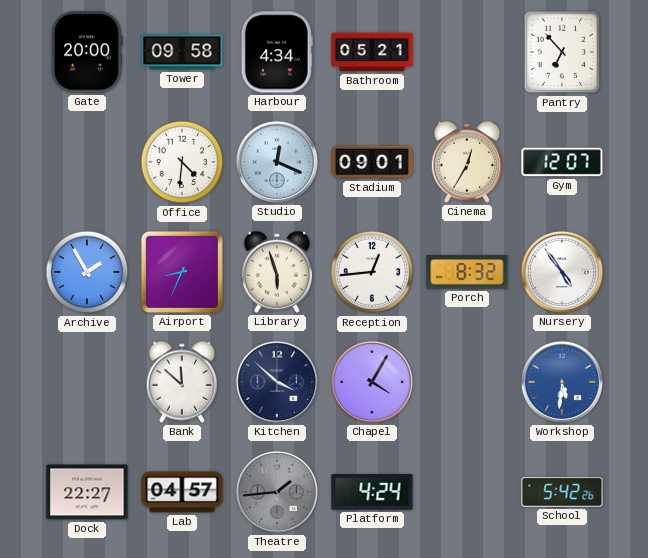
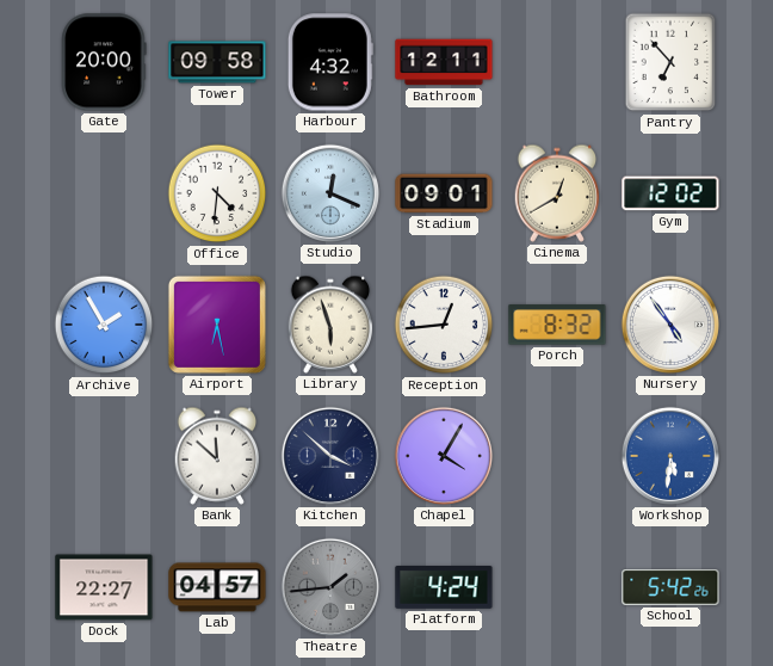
Harbour: 4:34 -> 4:32
Bathroom: 05:21 -> 12:11
Cinema: 12:35 -> 12:40
Gym: 12:07 -> 12:02
Airport: 8:34 -> 6:28
